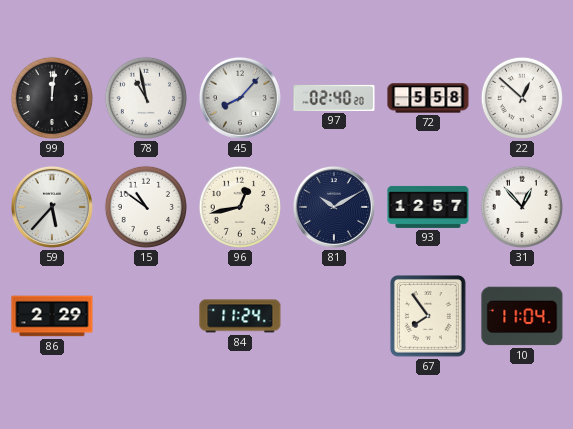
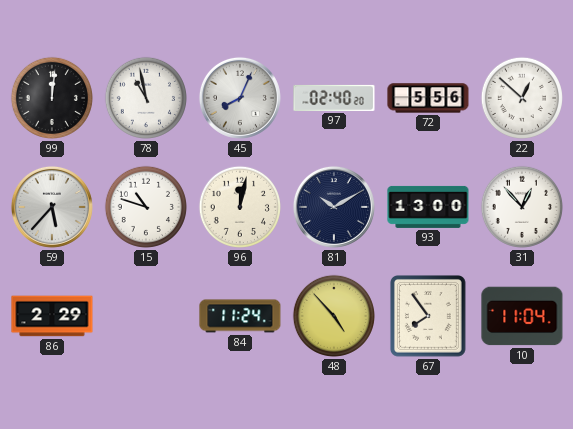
45: 8:07 -> 8:04
72: 5:58 -> 5:56
15: 10:51 -> 10:48
96: 12:43 -> 12:02
93: 12:57 -> 13:00
48: none -> 4:53
